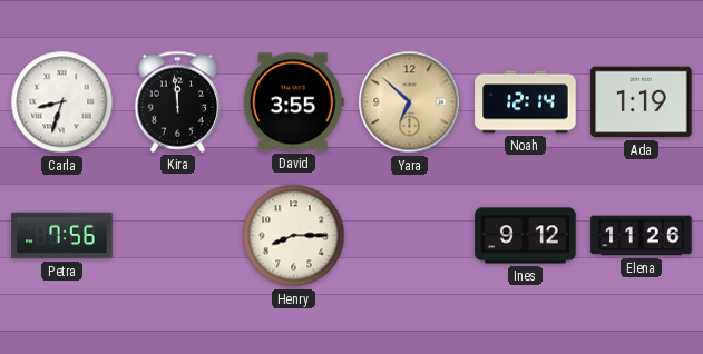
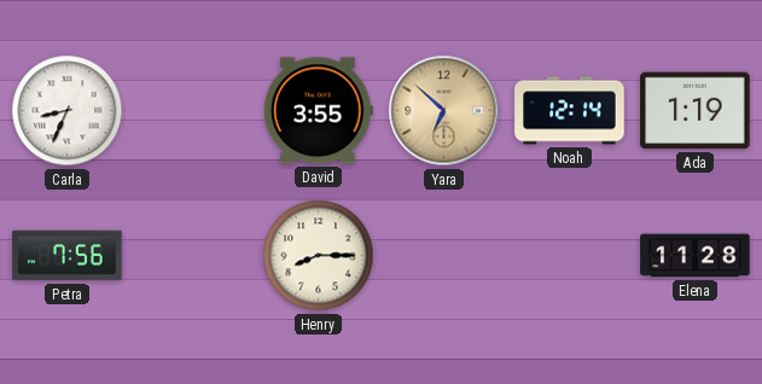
Carla: 8:33 -> 8:34
Kira: 11:59 -> none
Ines: 9:12 -> none
Elena: 11:26 -> 11:28
